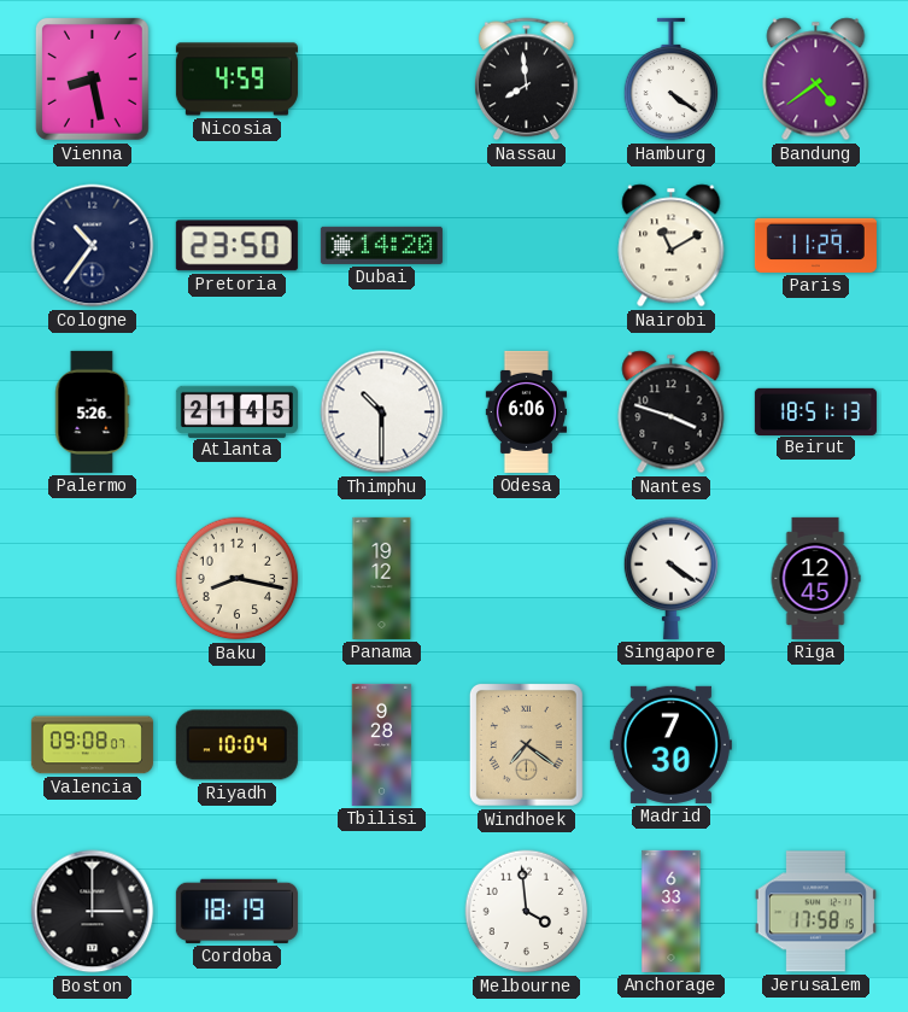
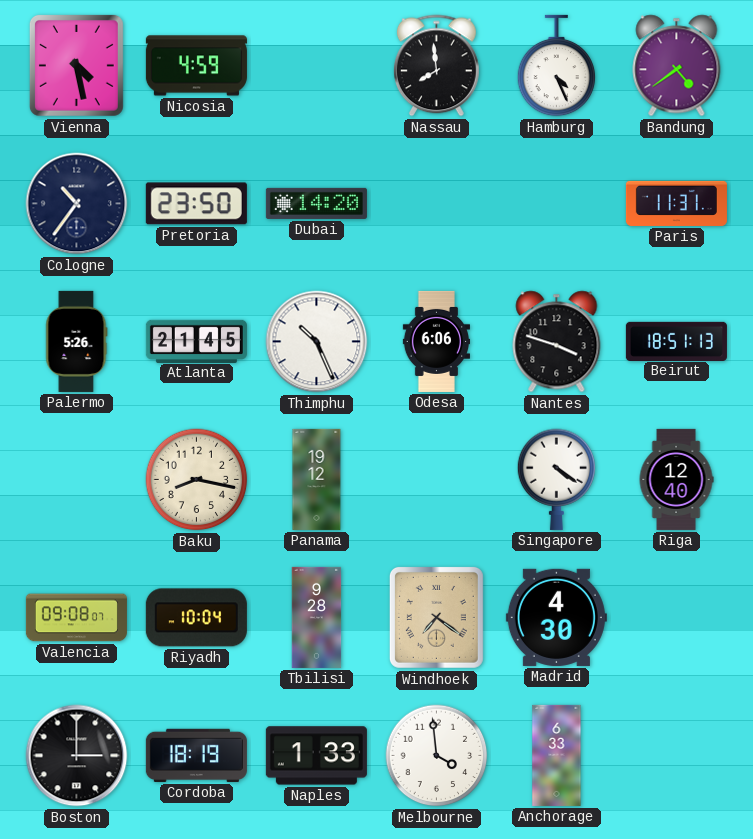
Vienna: 8:28 -> 4:28
Hamburg: 4:21 -> 4:26
Nairobi: 11:10 -> none
Paris: 11:29 -> 11:31
Thimphu: 10:30 -> 10:26
Riga: 12:45 -> 12:40
Madrid: 7:30 -> 4:30
Naples: none -> 1:33
Jerusalem: 17:58 -> none
